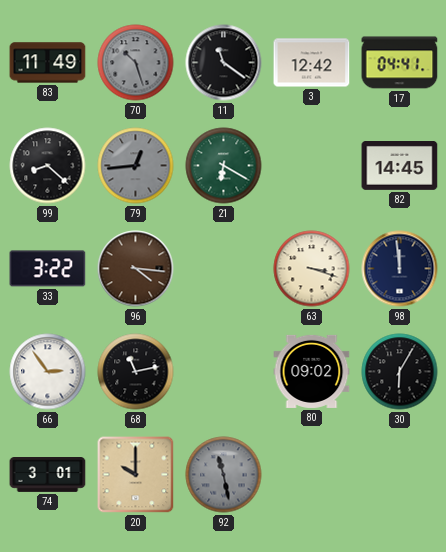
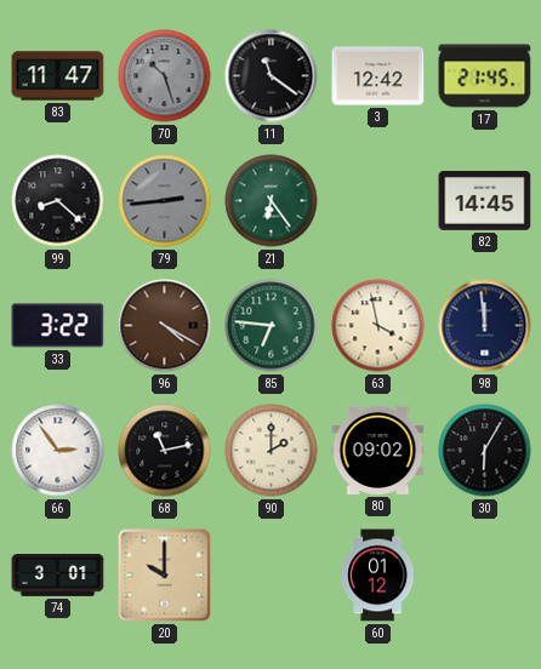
83: 11:49 -> 11:47
17: 04:41 -> 21:45
79: 12:44 -> 2:44
21: 6:20 -> 6:24
96: 4:16 -> 4:20
85: none -> 6:46
63: 3:18 -> 3:58
90: none -> 2:00
92: 11:28 -> none
60: none -> 01:12
